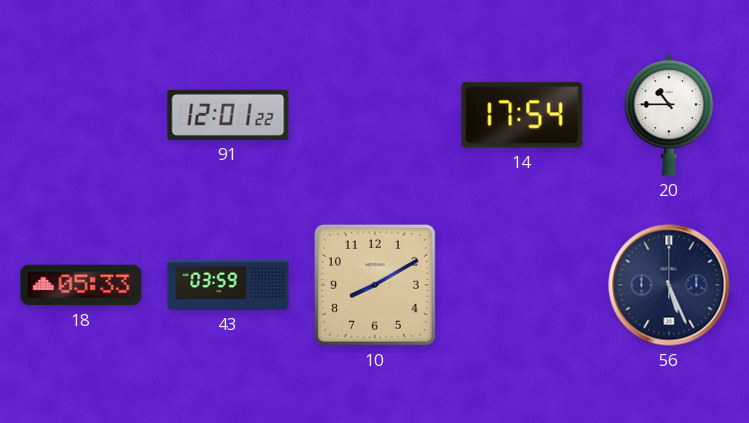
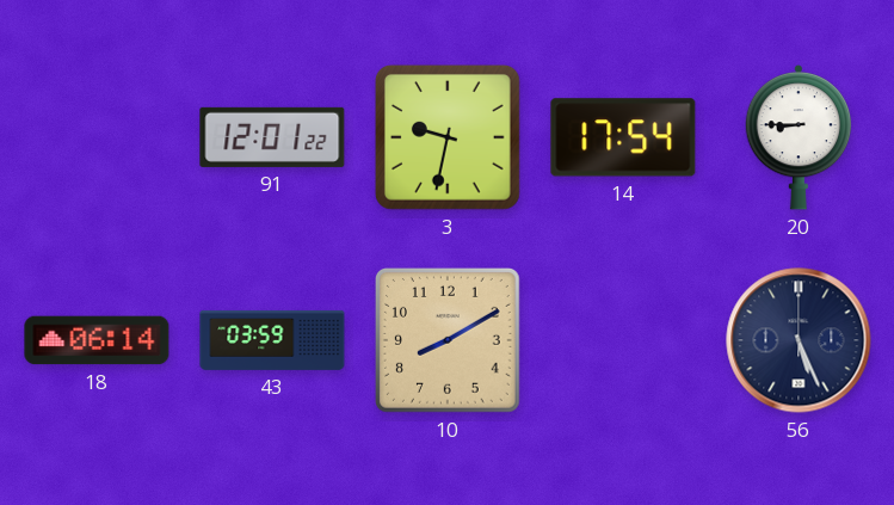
3: none -> 9:32
20: 10:45 -> 8:45
18: 05:33 -> 06:14
